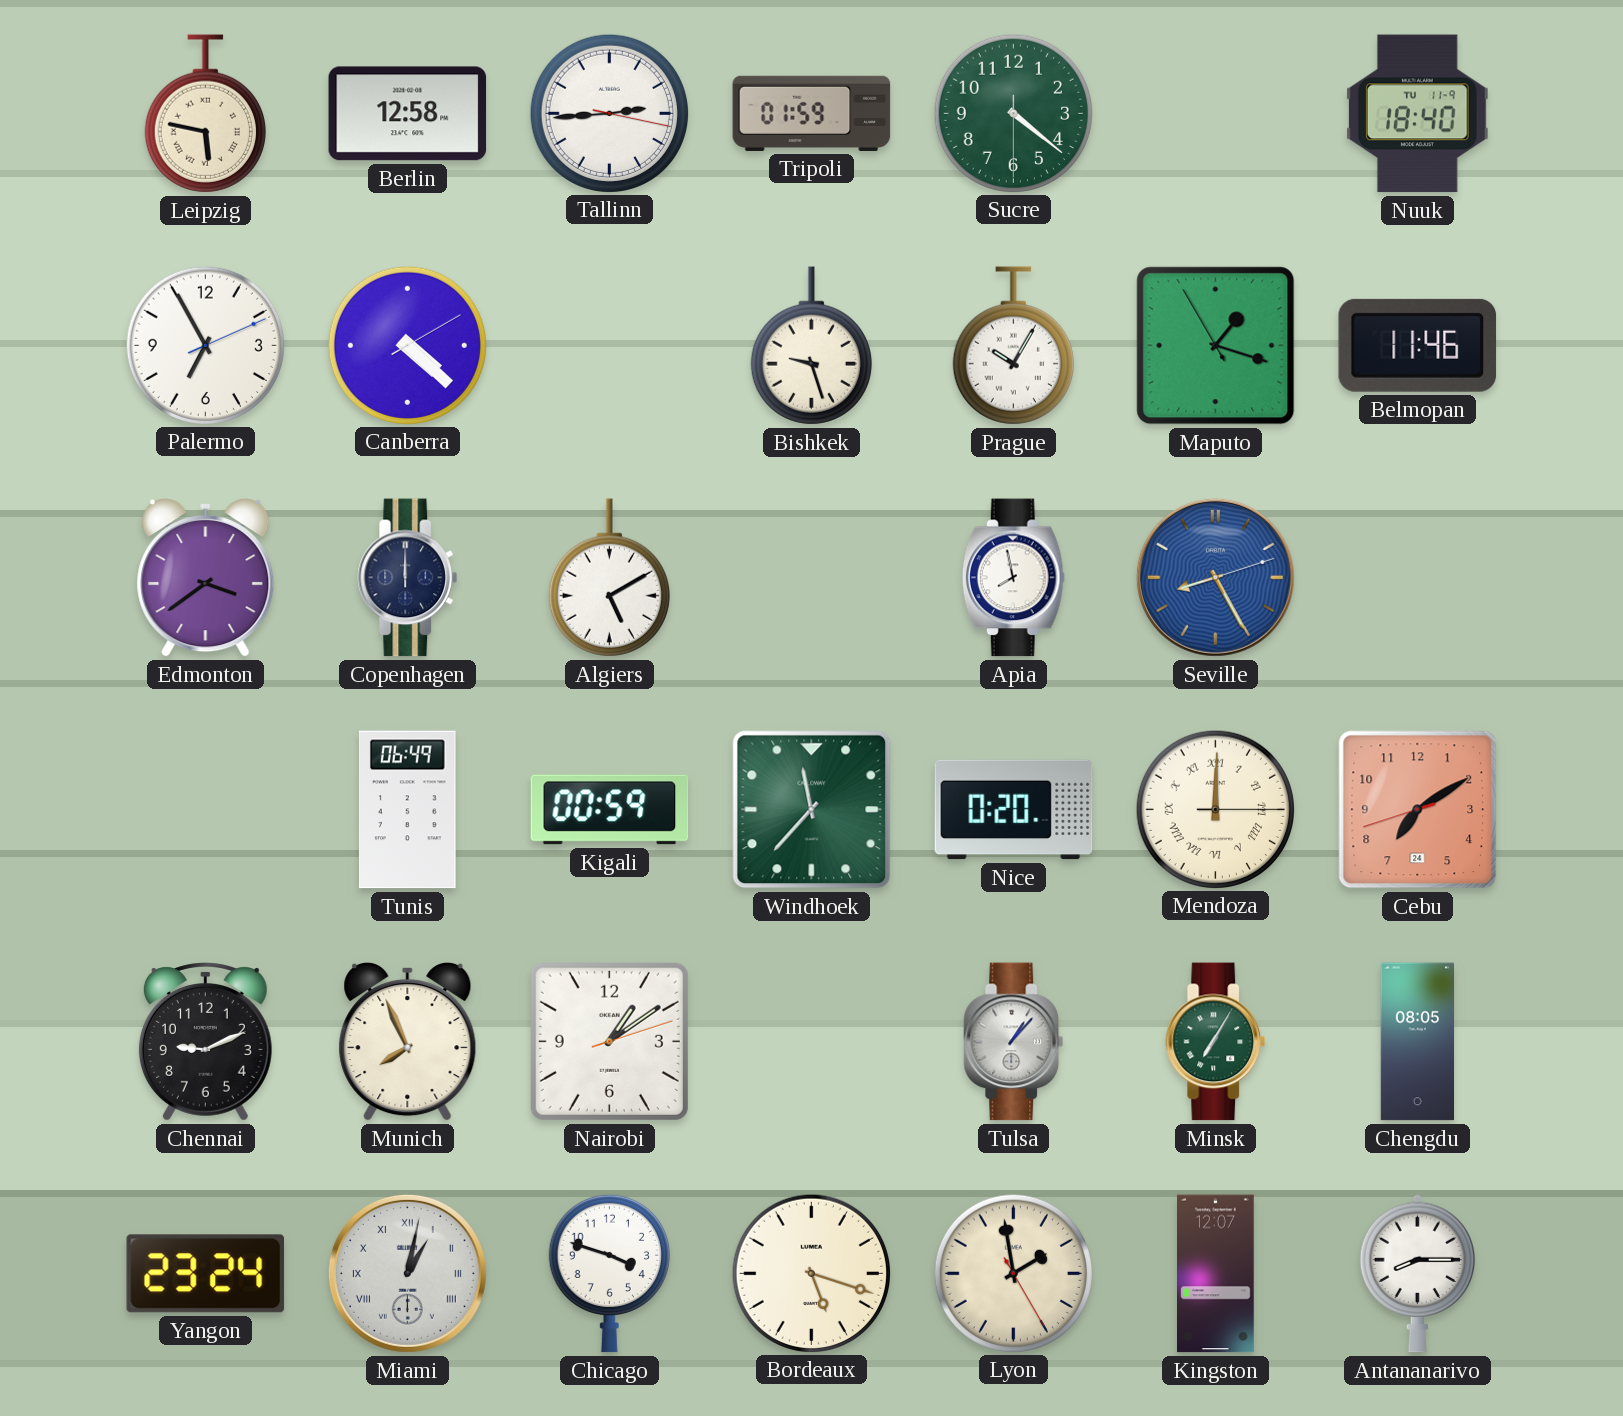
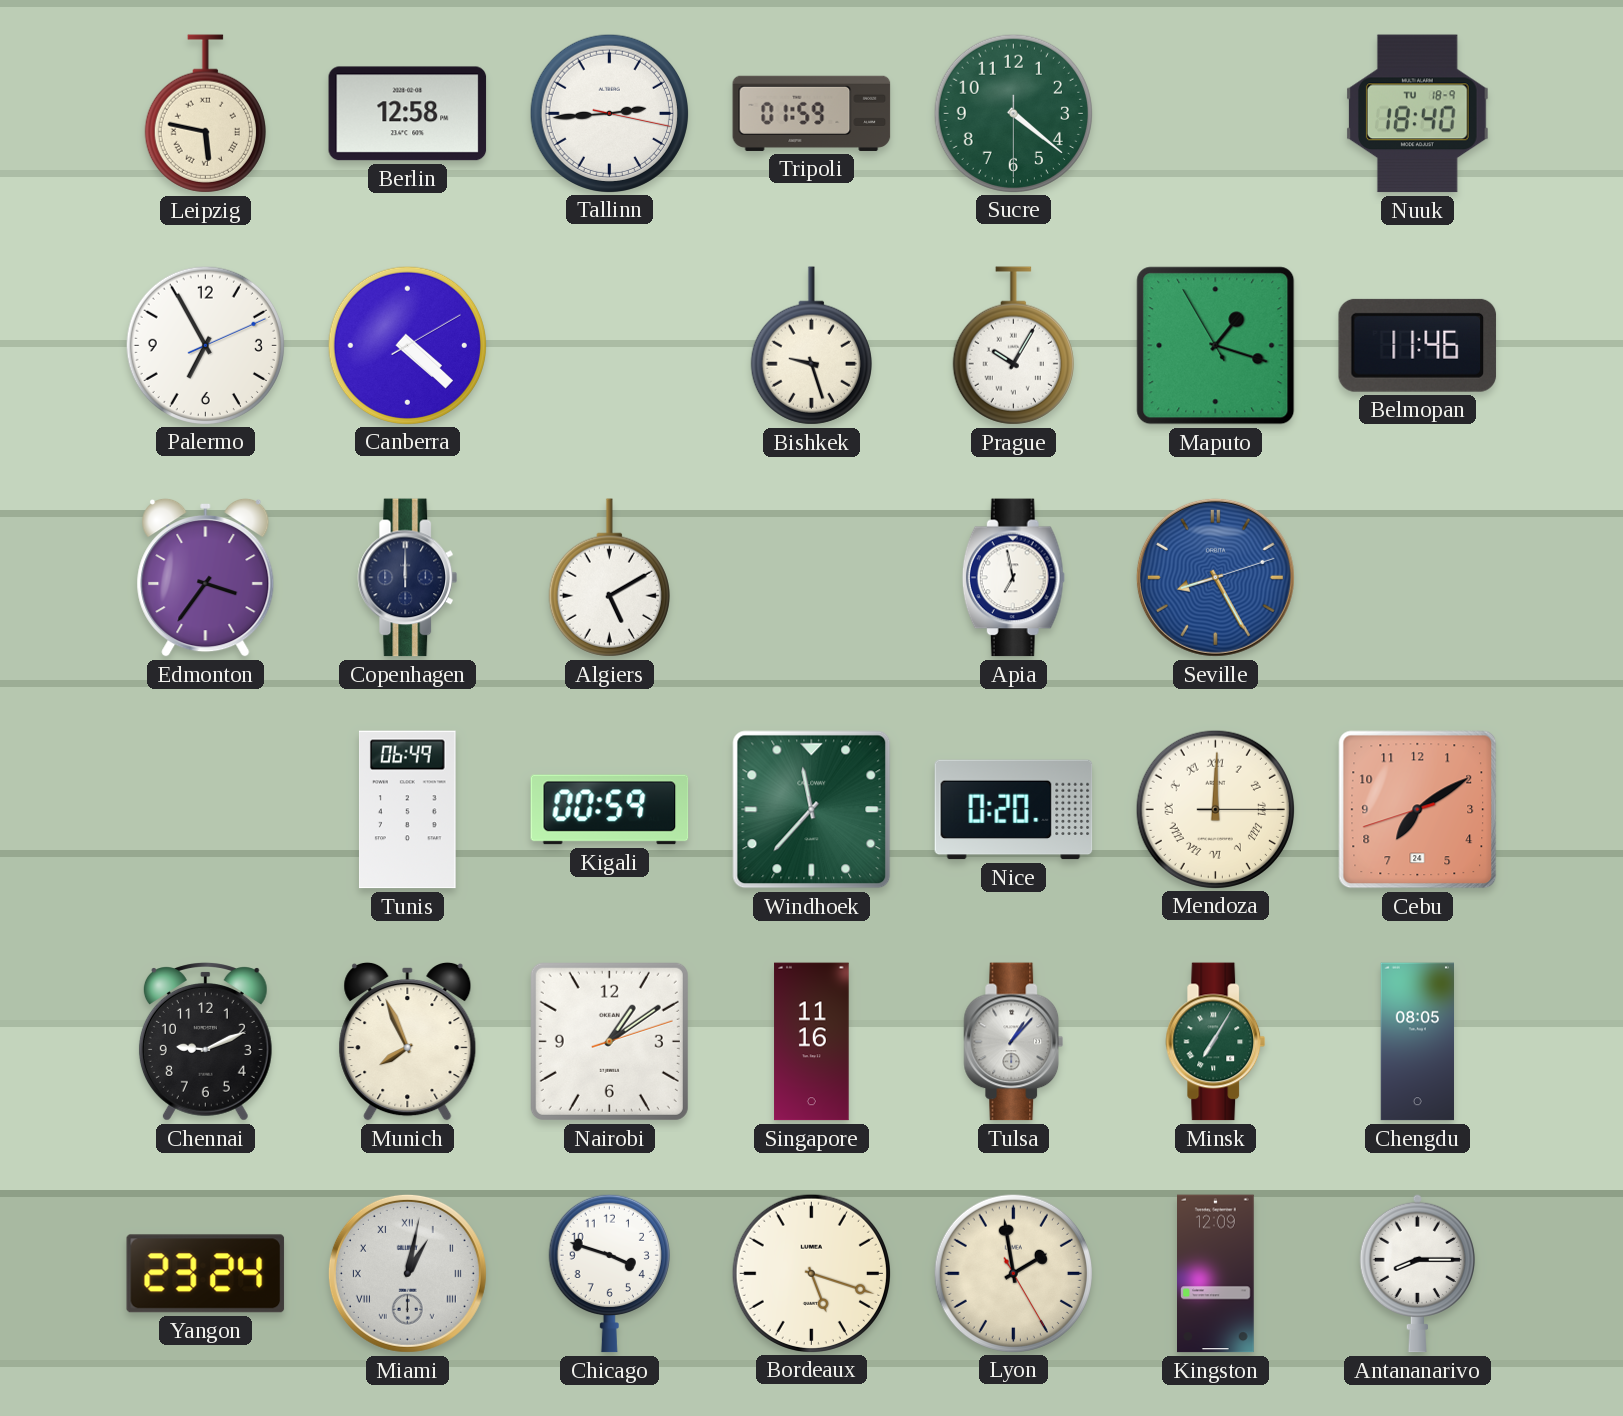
Nuuk date: TU 11-9 -> TU 18-9
Edmonton: 3:39 -> 3:36
Apia: 7:58 -> 6:58
Singapore: none -> 11:16
Kingston: 12:07 -> 12:09
